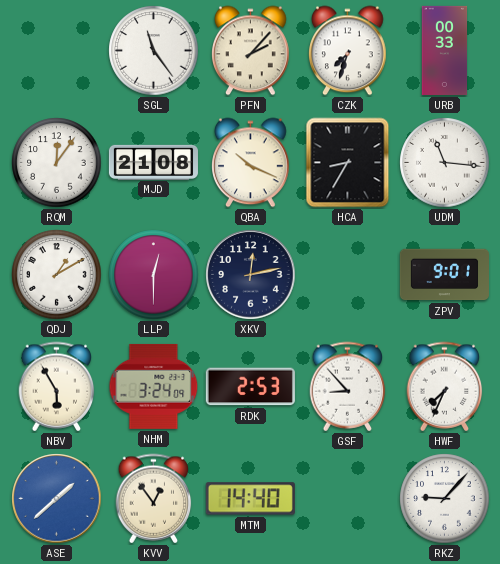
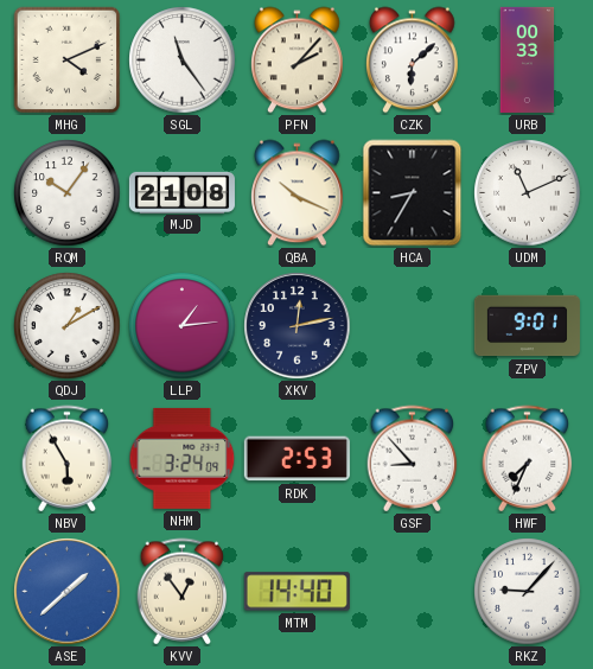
MHG: none -> 4:11
CZK: 7:33 -> 6:08
RQM: 12:06 -> 10:06
UDM: 11:16 -> 11:11
LLP: 12:30 -> 1:14
